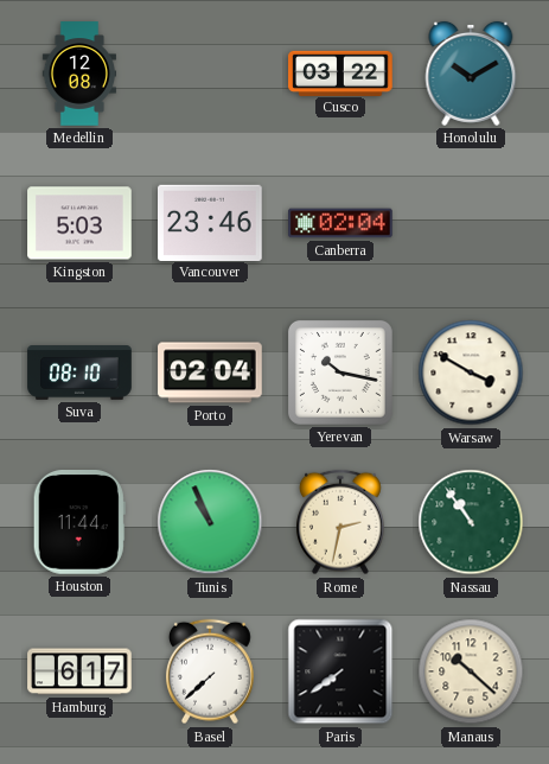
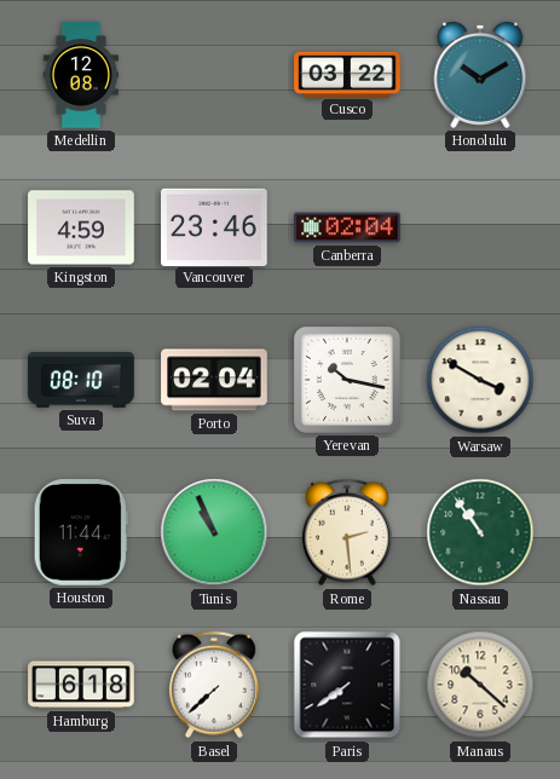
Kingston: 5:03 -> 4:59
Rome: 2:32 -> 2:29
Hamburg: 6:17 -> 6:18
